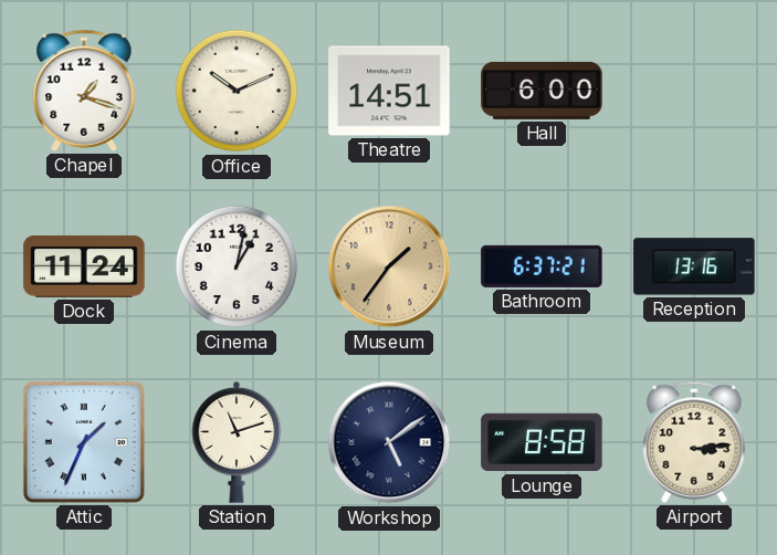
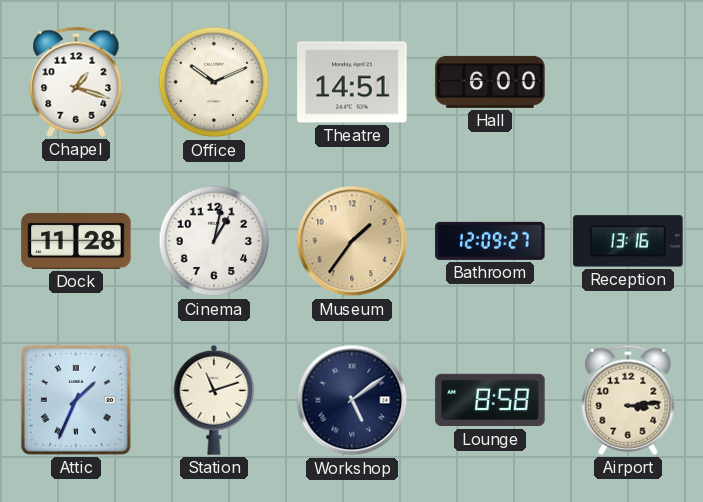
Dock: 11:24 -> 11:28
Bathroom: 6:37 -> 12:09
